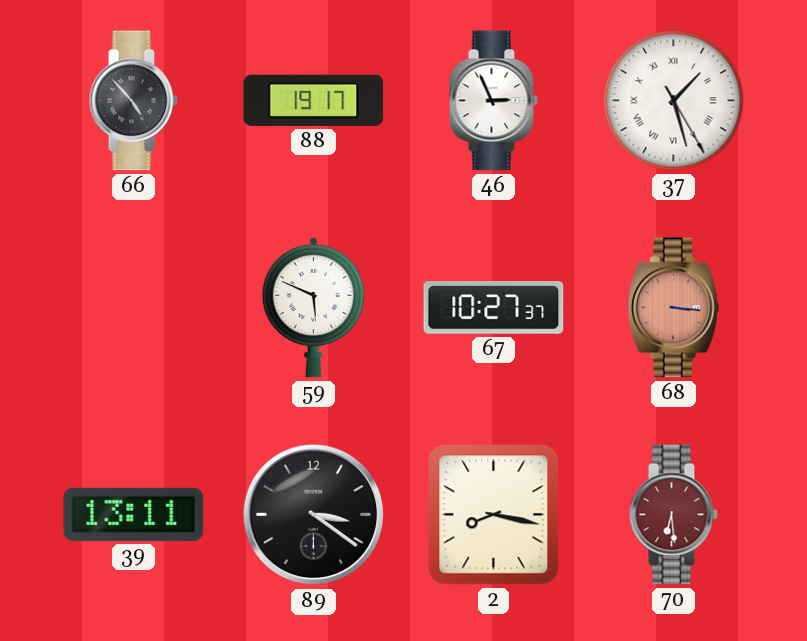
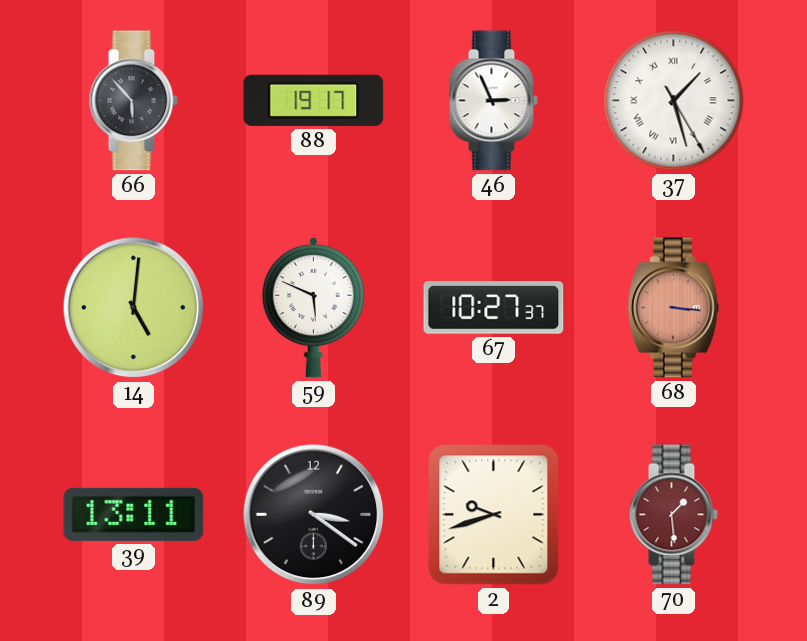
66: 4:53 -> 5:53
14: none -> 5:01
2: 8:17 -> 9:42
70: 6:29 -> 1:29
